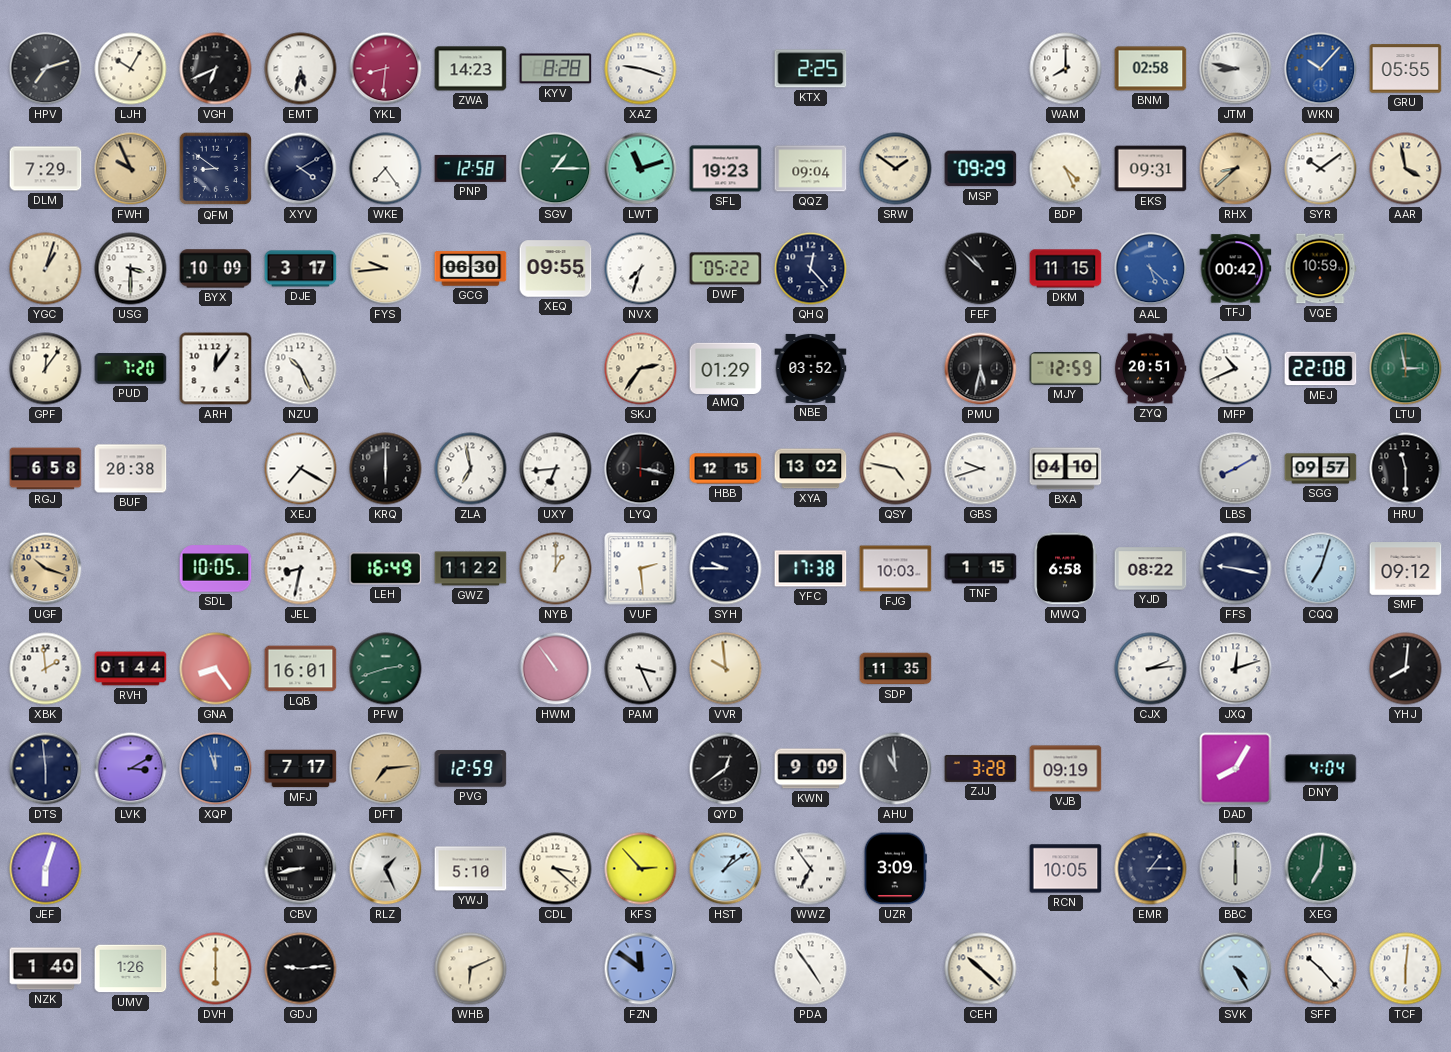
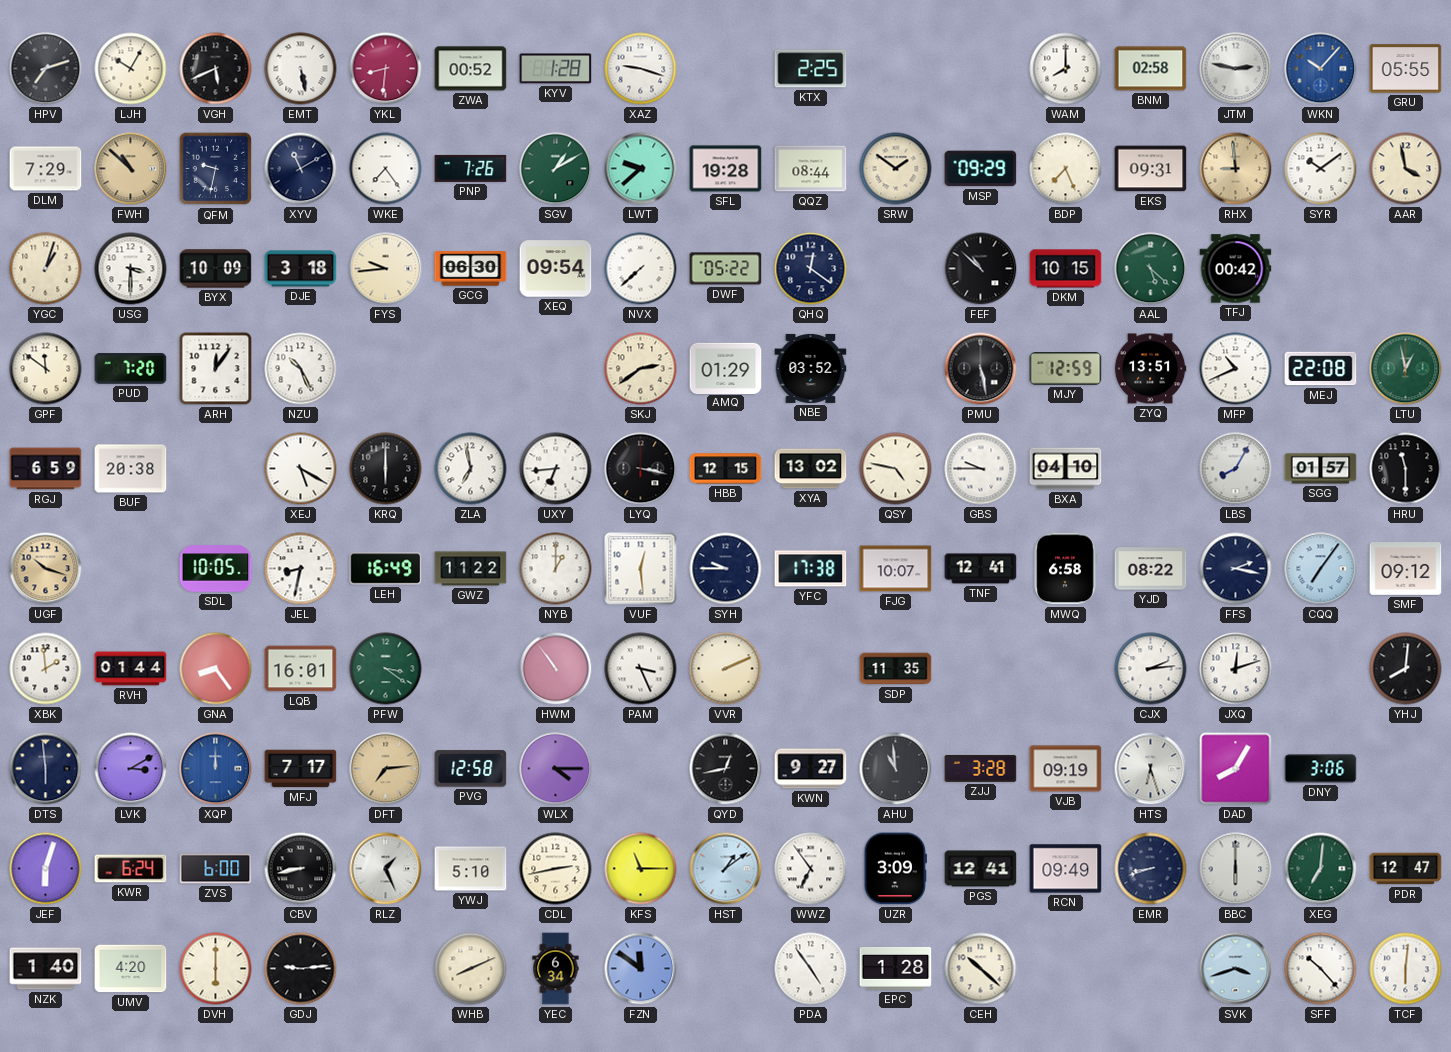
VGH: 6:41 -> 5:41
EMT: 5:32 -> 5:28
ZWA: 14:23 -> 00:52
KYV: 8:28 -> 1:28
JTM: 8:47 -> 2:47
FWH: 9:56 -> 10:52
QFM: 8:51 -> 9:32
XYV: 4:10 -> 11:10
PNP: 12:58 -> 7:26
SGV: 1:15 -> 1:10
LWT: 11:12 -> 9:38
SFL: 19:23 -> 19:28
QQZ: 09:04 -> 08:44
BDP: 4:26 -> 7:26
RHX: 8:38 -> 8:59
DJE: 3:17 -> 3:18
XEQ: 09:55 -> 09:54
NVX: 7:33 -> 7:38
QHQ: 12:23 -> 12:21
DKM: 11:15 -> 10:15
AAL dial: blue -> green
VQE: 10:59 -> none
GPF: 12:06 -> 11:51
SKJ: 2:36 -> 2:39
PMU: 5:32 -> 5:28
ZYQ: 20:51 -> 13:51
LTU: 2:58 -> 12:58
RGJ: 6:58 -> 6:59
XEJ: 7:20 -> 5:20
GBS: 9:42 -> 9:45
LBS: 8:10 -> 8:05
SGG: 09:57 -> 01:57
VUF: 2:29 -> 12:29
FJG: 10:03 -> 10:07
TNF: 1:15 -> 12:41
FFS: 9:17 -> 2:17
CQQ: 7:03 -> 7:06
PFW: 2:42 -> 3:21
VVR: 9:59 -> 2:11
XQP: 11:57 -> 12:00
PVG: 12:59 -> 12:58
WLX: none -> 4:15
QYD: 12:39 -> 12:43
KWN: 9:09 -> 9:27
HTS: none -> 6:27
DNY: 4:04 -> 3:06
KWR: none -> 6:24
ZVS: none -> 6:00
CDL: 3:22 -> 2:43
KFS: 2:53 -> 11:15
PGS: none -> 12:41
RCN: 10:05 -> 09:49
EMR: 1:15 -> 8:42
PDR: none -> 12:47
UMV: 1:26 -> 4:20
WHB: 6:11 -> 8:11
YEC: none -> 6:34
EPC: none -> 1:28
SVK: 4:25 -> 3:42
